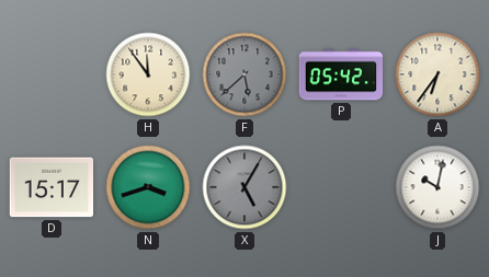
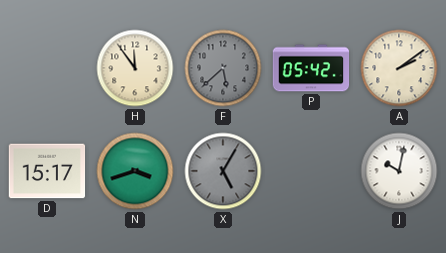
A: 6:36 -> 2:09
